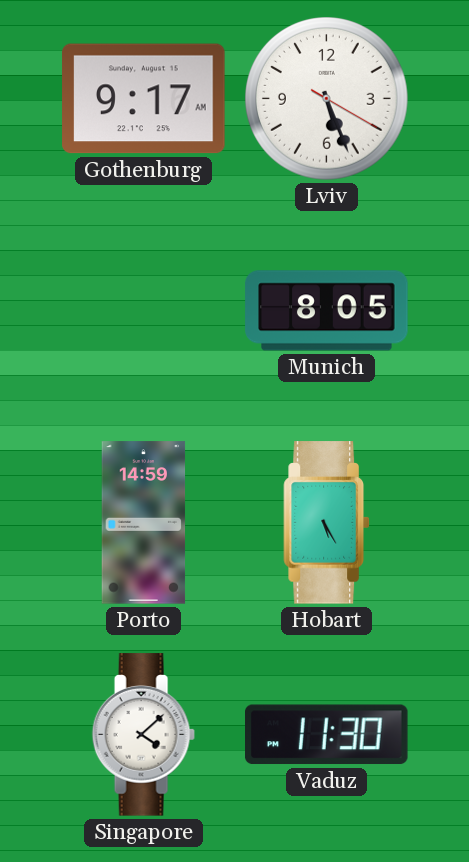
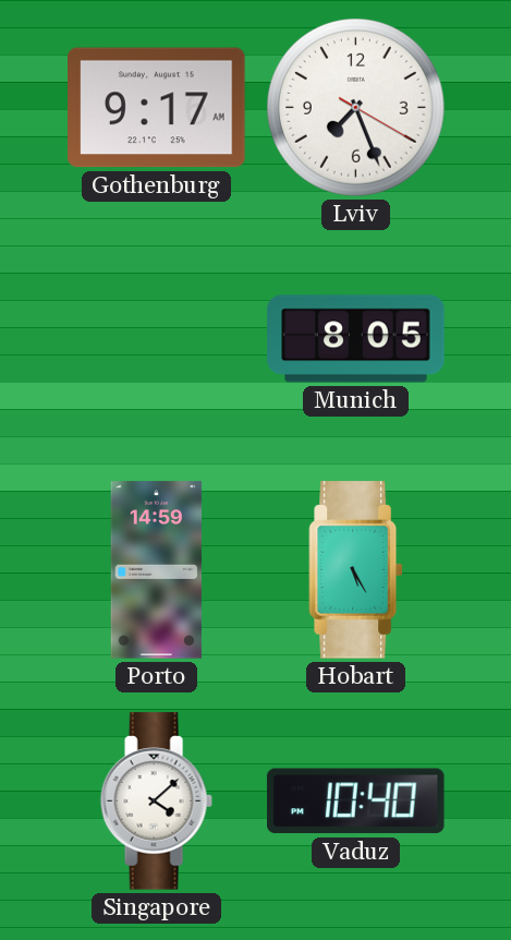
Lviv: 5:26 -> 7:26
Vaduz: 11:30 -> 10:40
